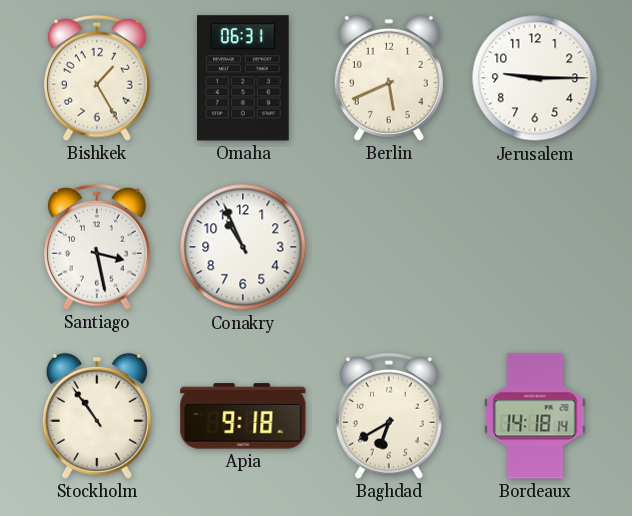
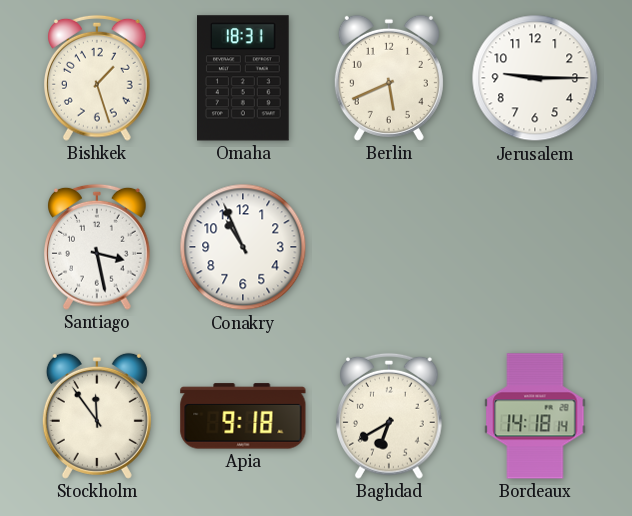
Bishkek: 1:25 -> 1:27
Omaha: 06:31 -> 18:31
Stockholm: 10:54 -> 11:54
